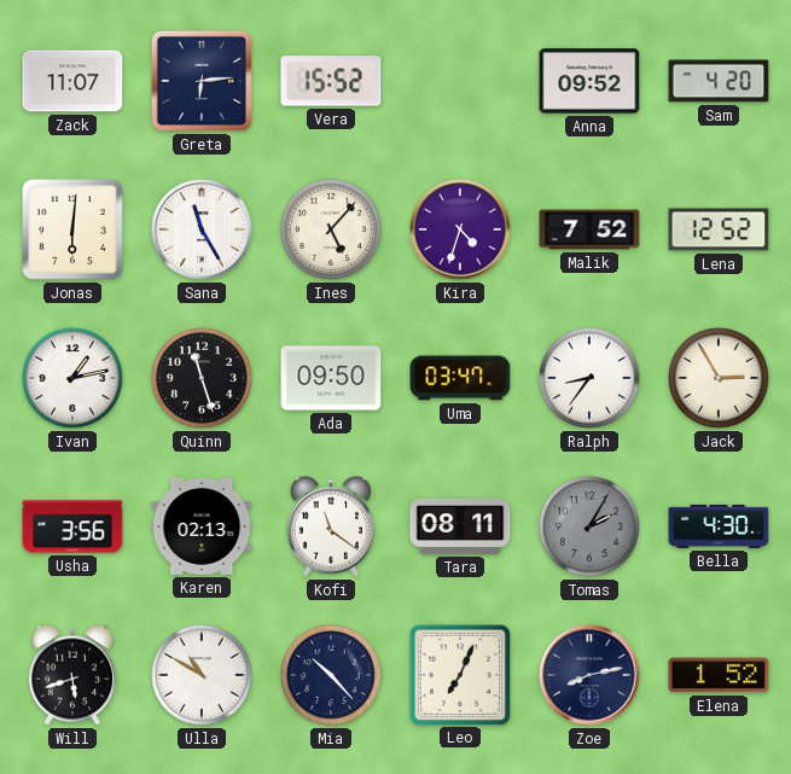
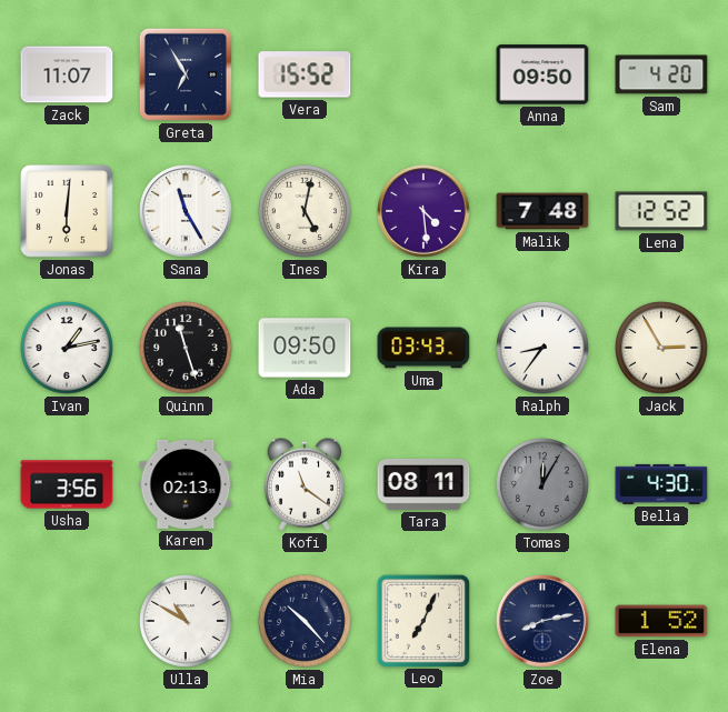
Greta: 6:14 -> 6:55
Anna: 09:52 -> 09:50
Ines: 5:07 -> 5:02
Kira: 4:33 -> 4:29
Malik: 7:52 -> 7:48
Uma: 03:47 -> 03:43
Tomas: 2:05 -> 12:05
Will: 5:42 -> none
